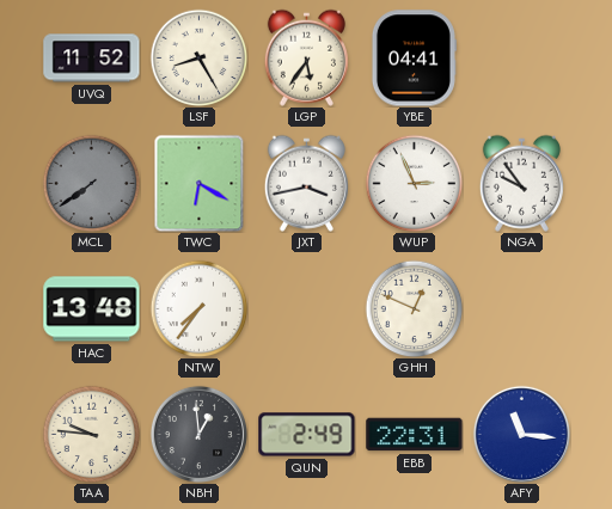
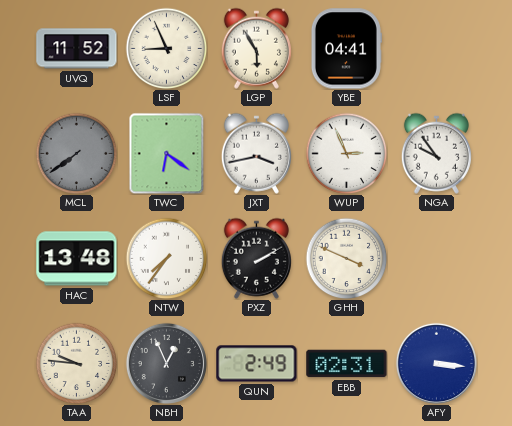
LSF: 8:25 -> 8:56
LGP: 5:36 -> 5:55
TWC: 6:20 -> 6:21
PXZ: none -> 2:10
GHH: 12:49 -> 3:49
NBH: 12:59 -> 12:56
EBB: 22:31 -> 02:31
AFY: 11:16 -> 3:16
